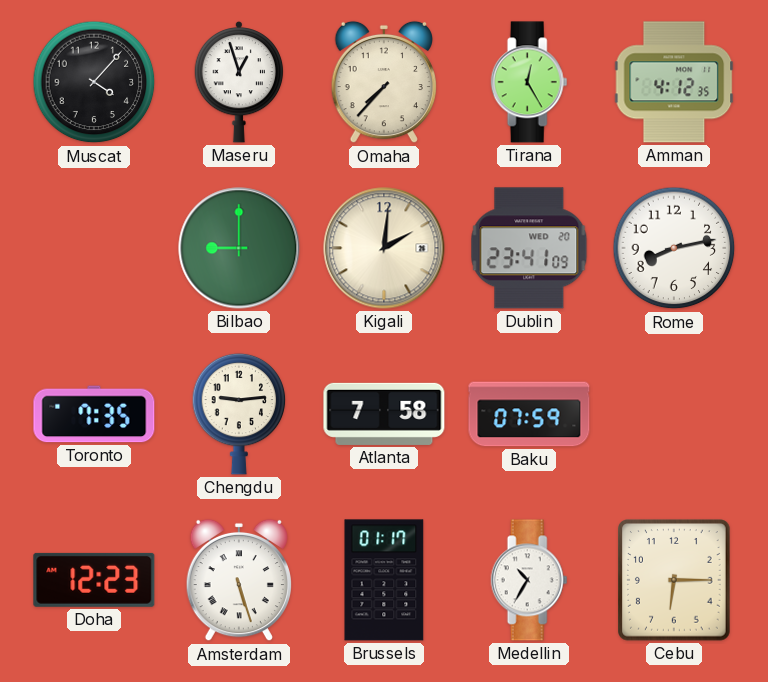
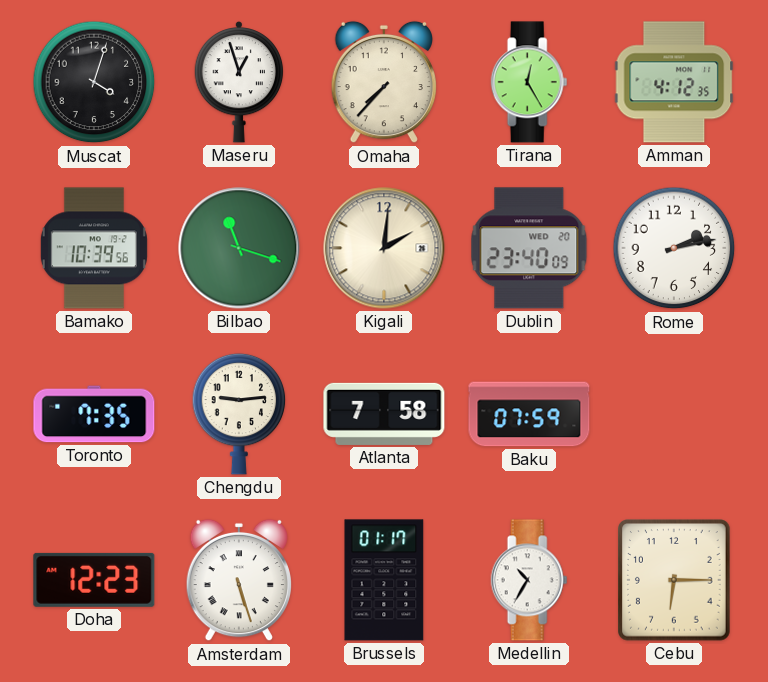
Muscat: 4:07 -> 4:03
Bamako: none -> 10:39
Bilbao: 9:00 -> 11:18
Dublin: 23:41 -> 23:40
Rome: 8:13 -> 2:13
